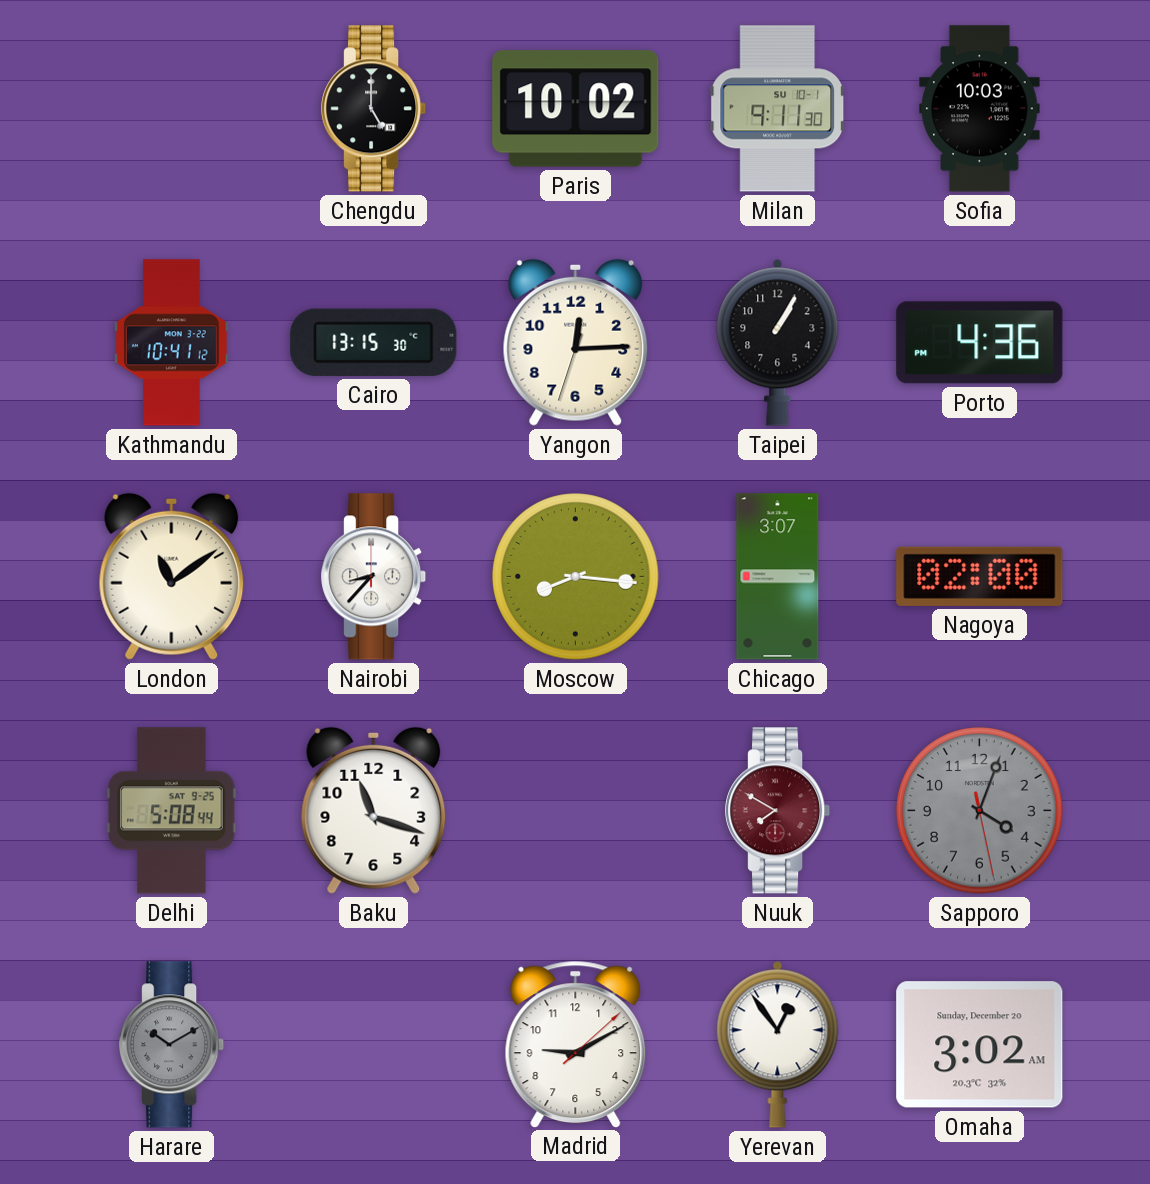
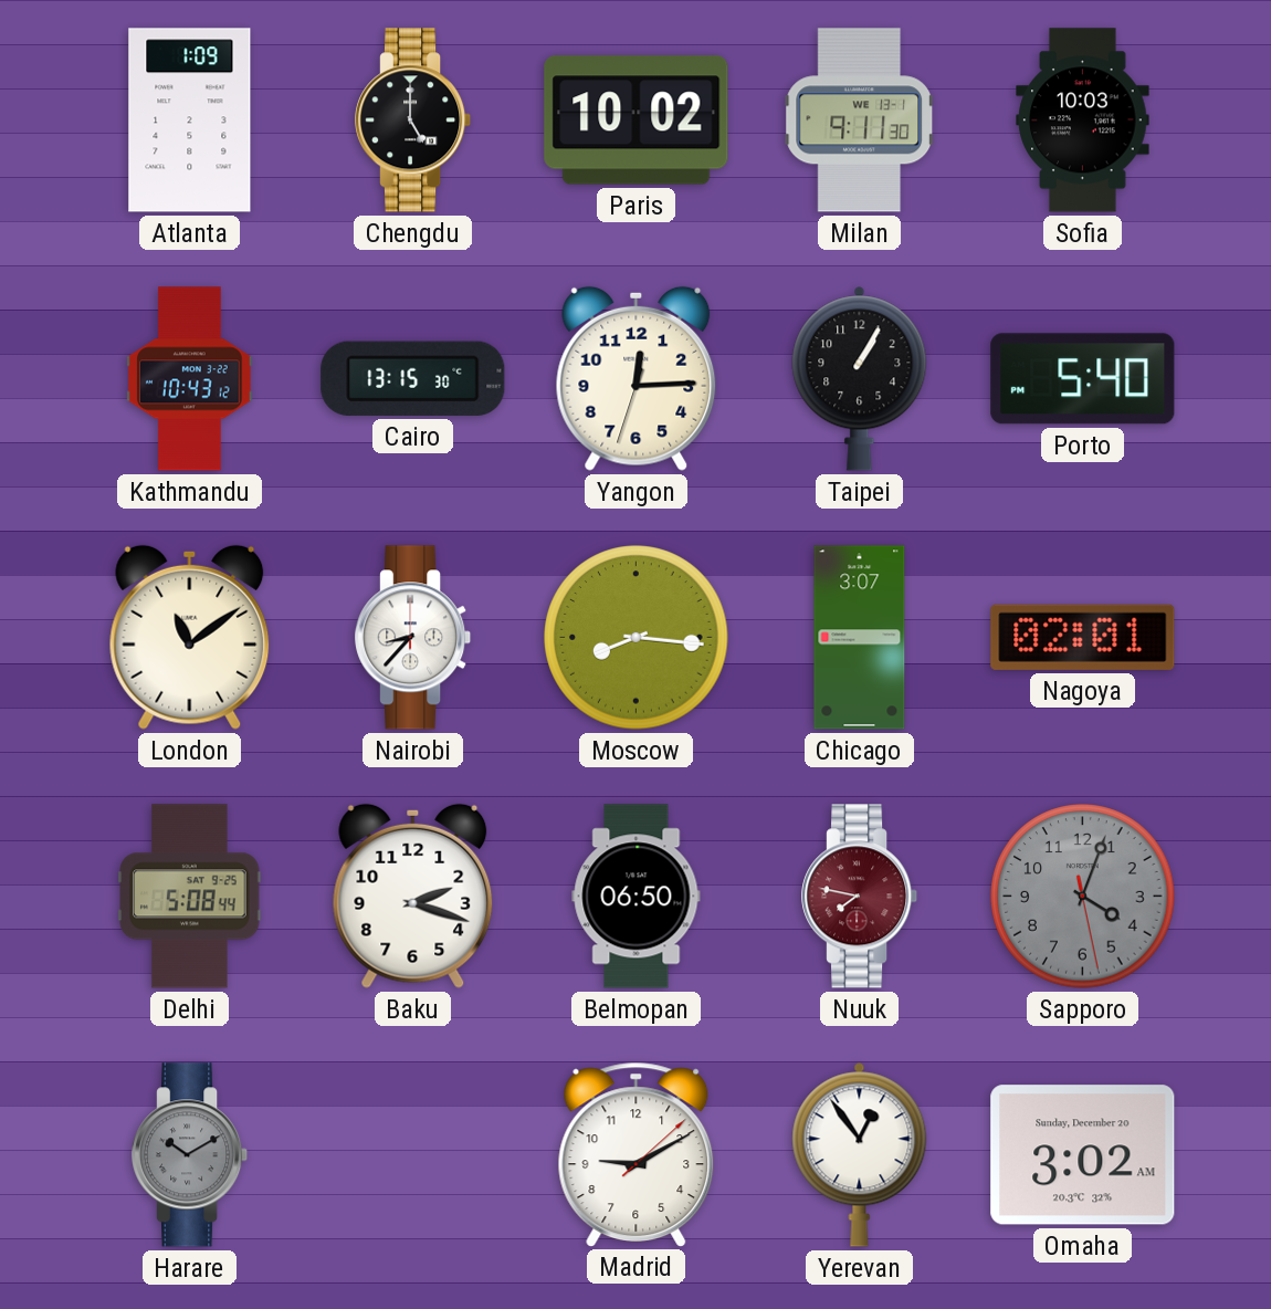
Atlanta: none -> 1:09
Milan date: SU 10-1 -> WE 13-1
Kathmandu: 10:41 -> 10:43
Porto: 4:36 -> 5:40
Nagoya: 02:00 -> 02:01
Baku: 11:18 -> 2:18
Belmopan: none -> 06:50
Nuuk: 7:50 -> 7:47
